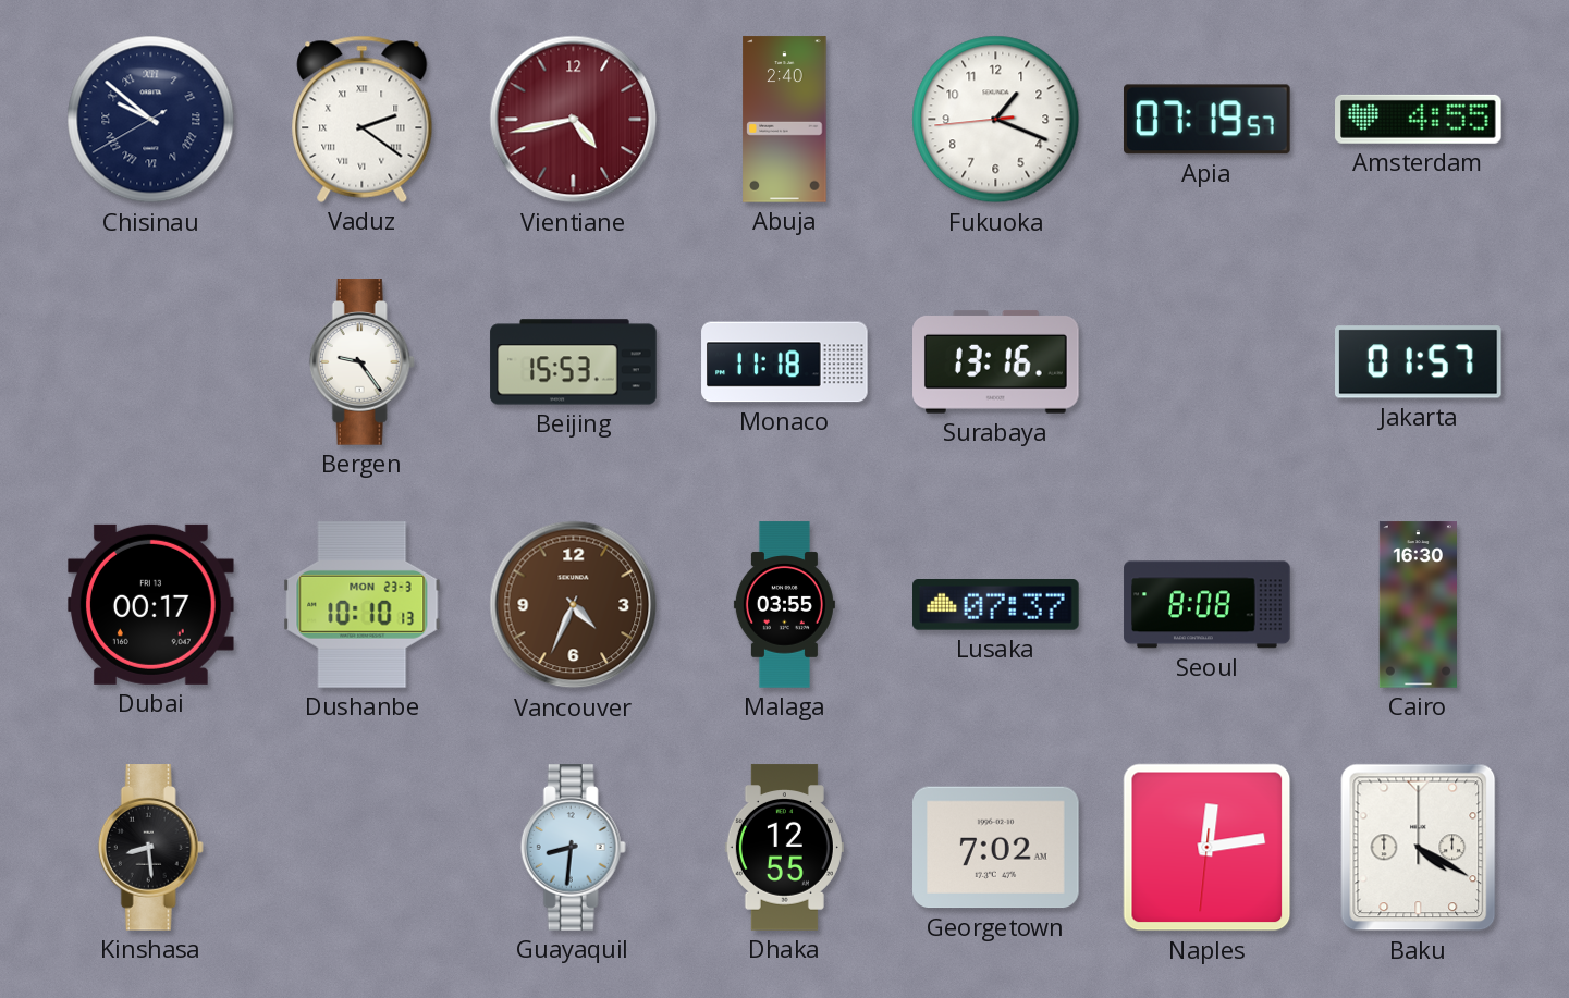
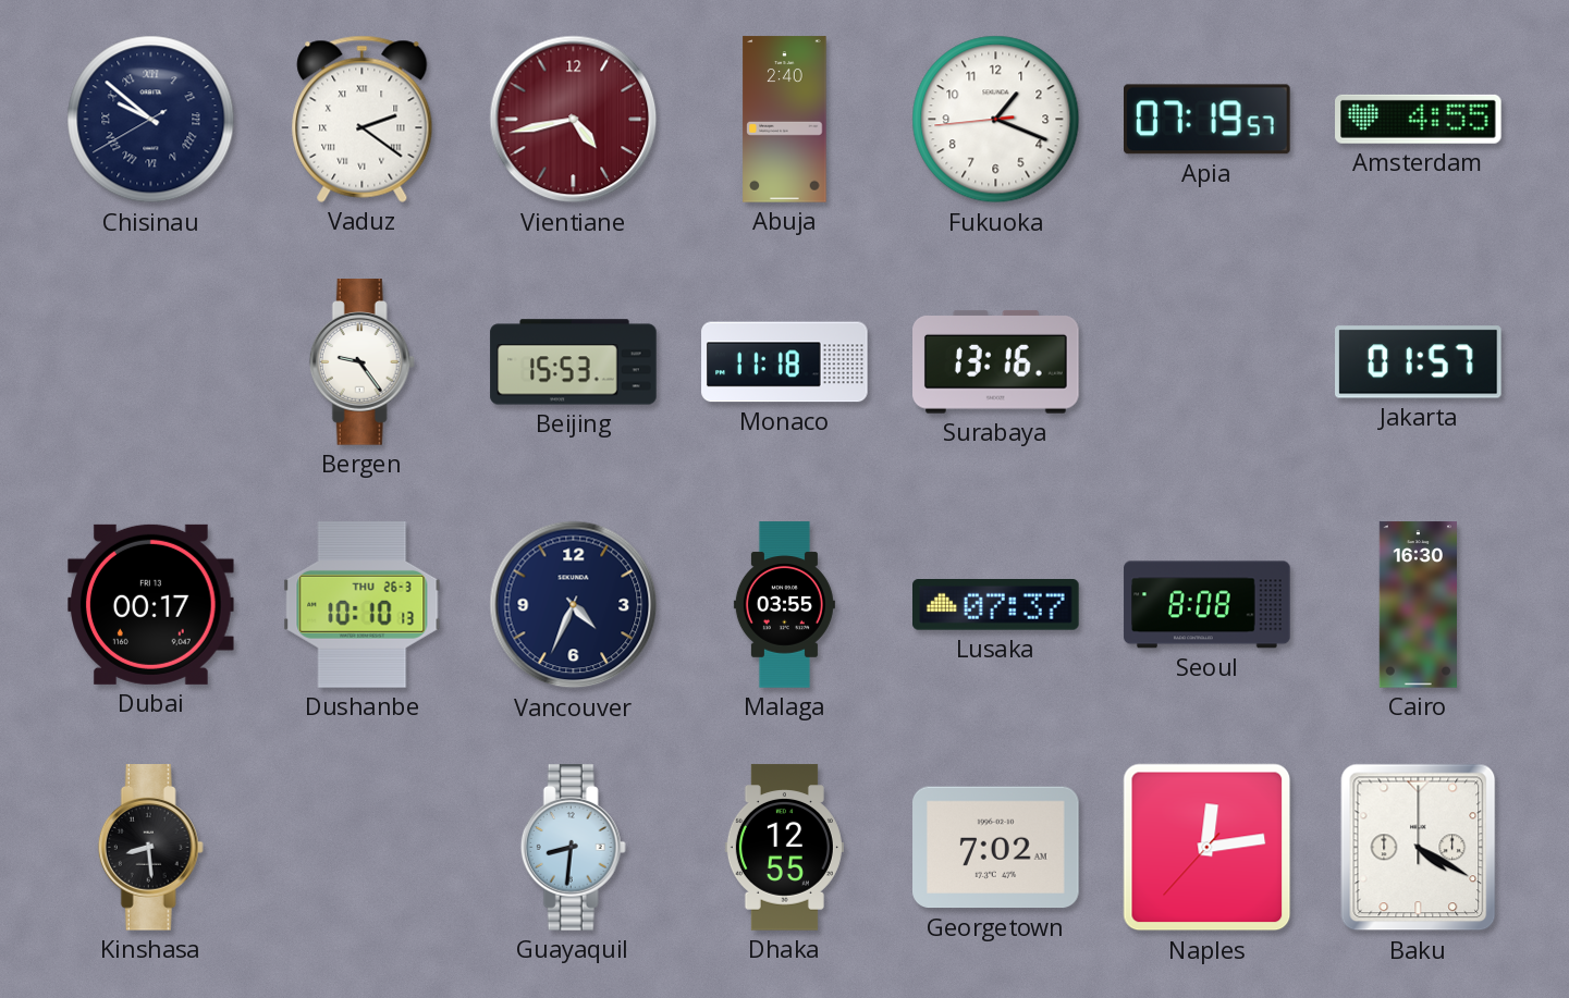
Dushanbe date: MON 23-3 -> THU 26-3
Vancouver dial: brown -> navy
Naples: 12:13:31 -> 12:13:37
